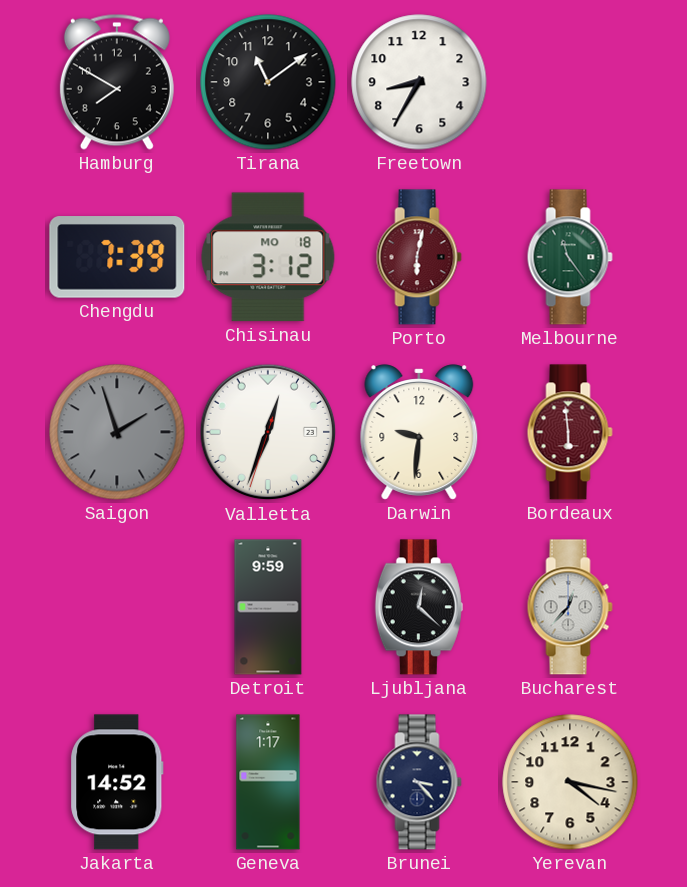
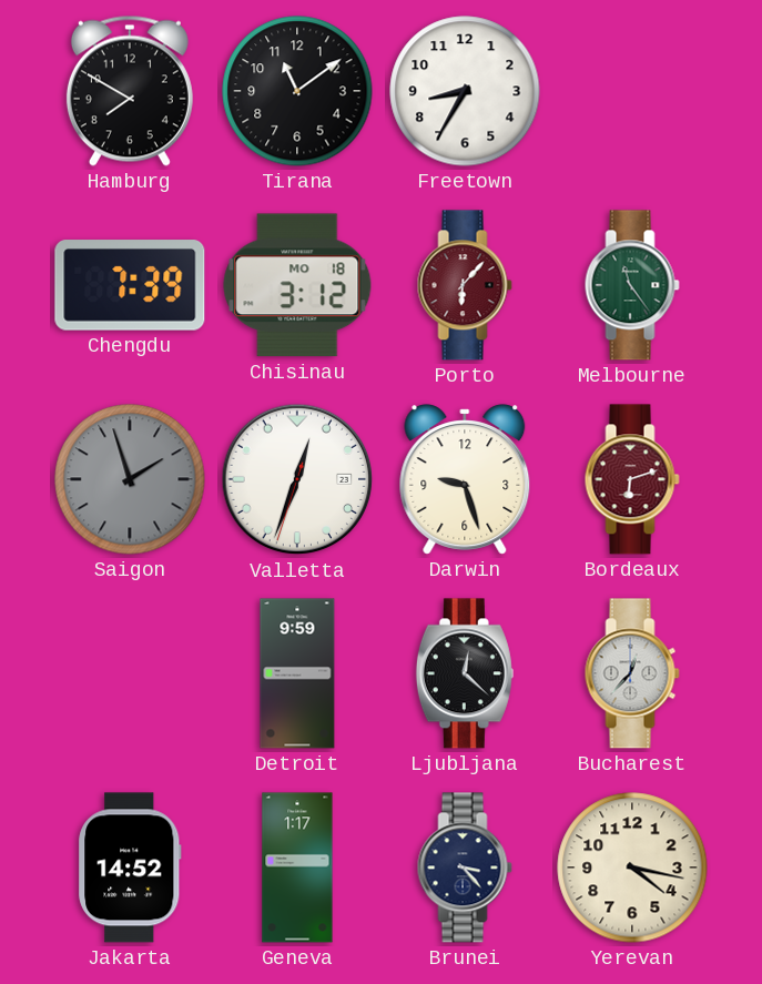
Porto: 6:02 -> 6:07
Darwin: 9:31 -> 9:27
Bordeaux: 5:59 -> 6:12
